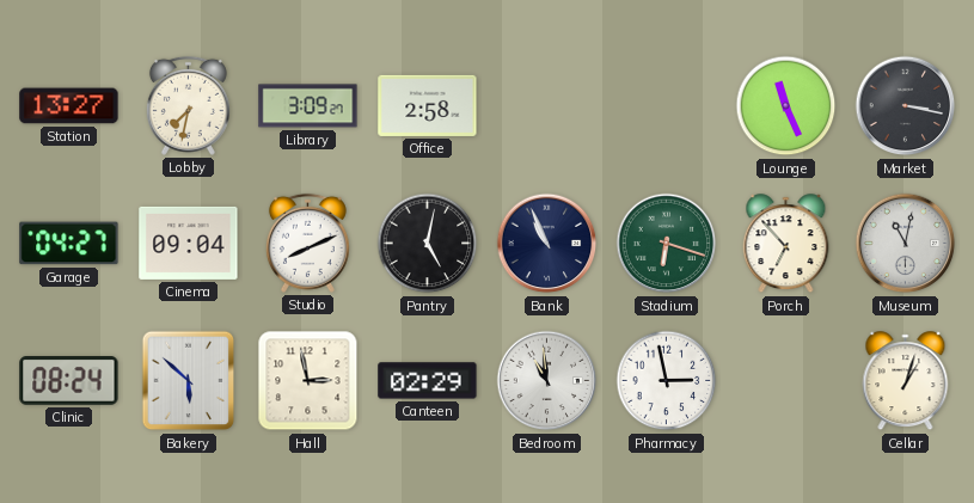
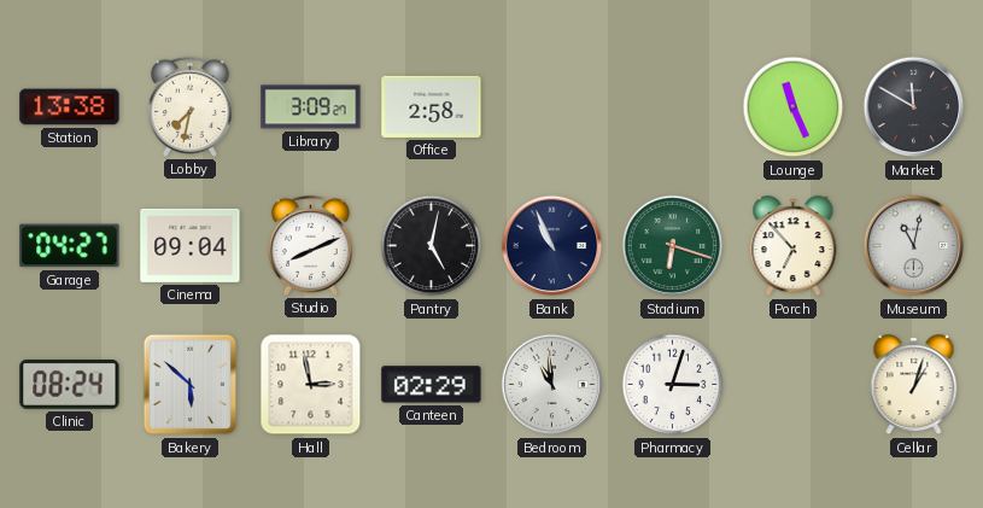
Station: 13:27 -> 13:38
Market: 3:17 -> 11:50
Pharmacy: 2:58 -> 3:03
